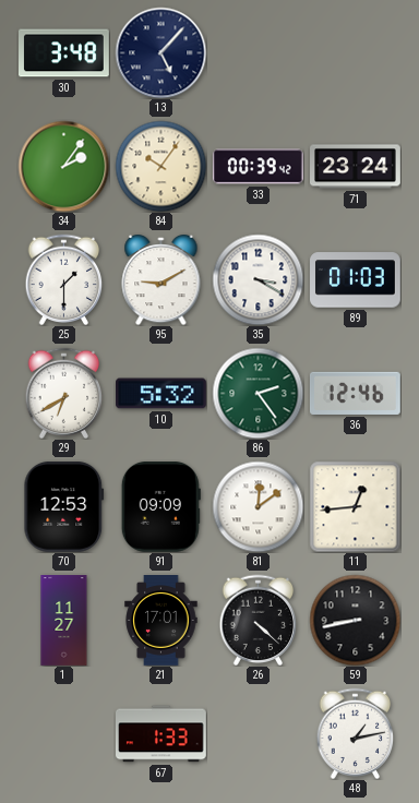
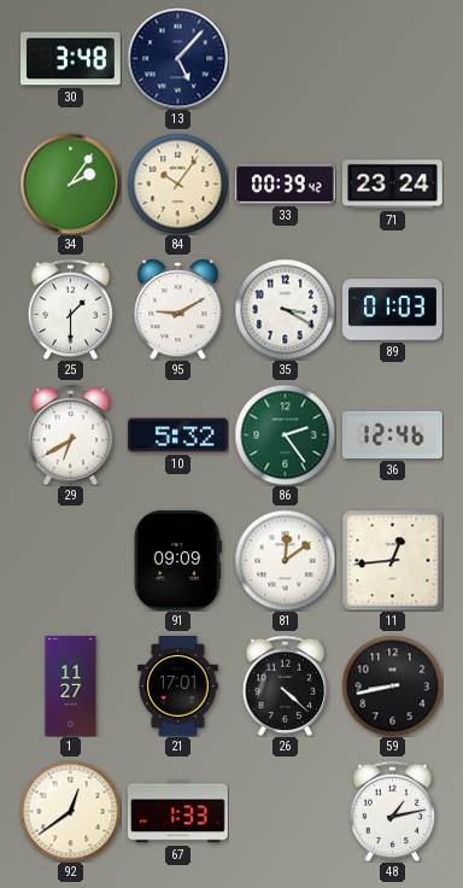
70: 12:53 -> none
92: none -> 12:39
